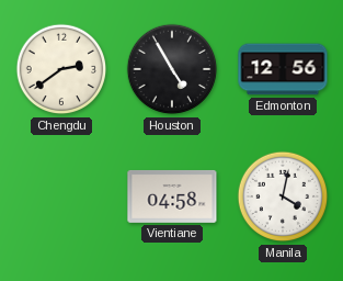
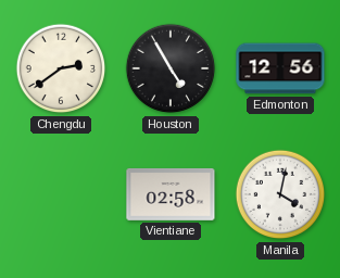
Vientiane: 04:58 -> 02:58
